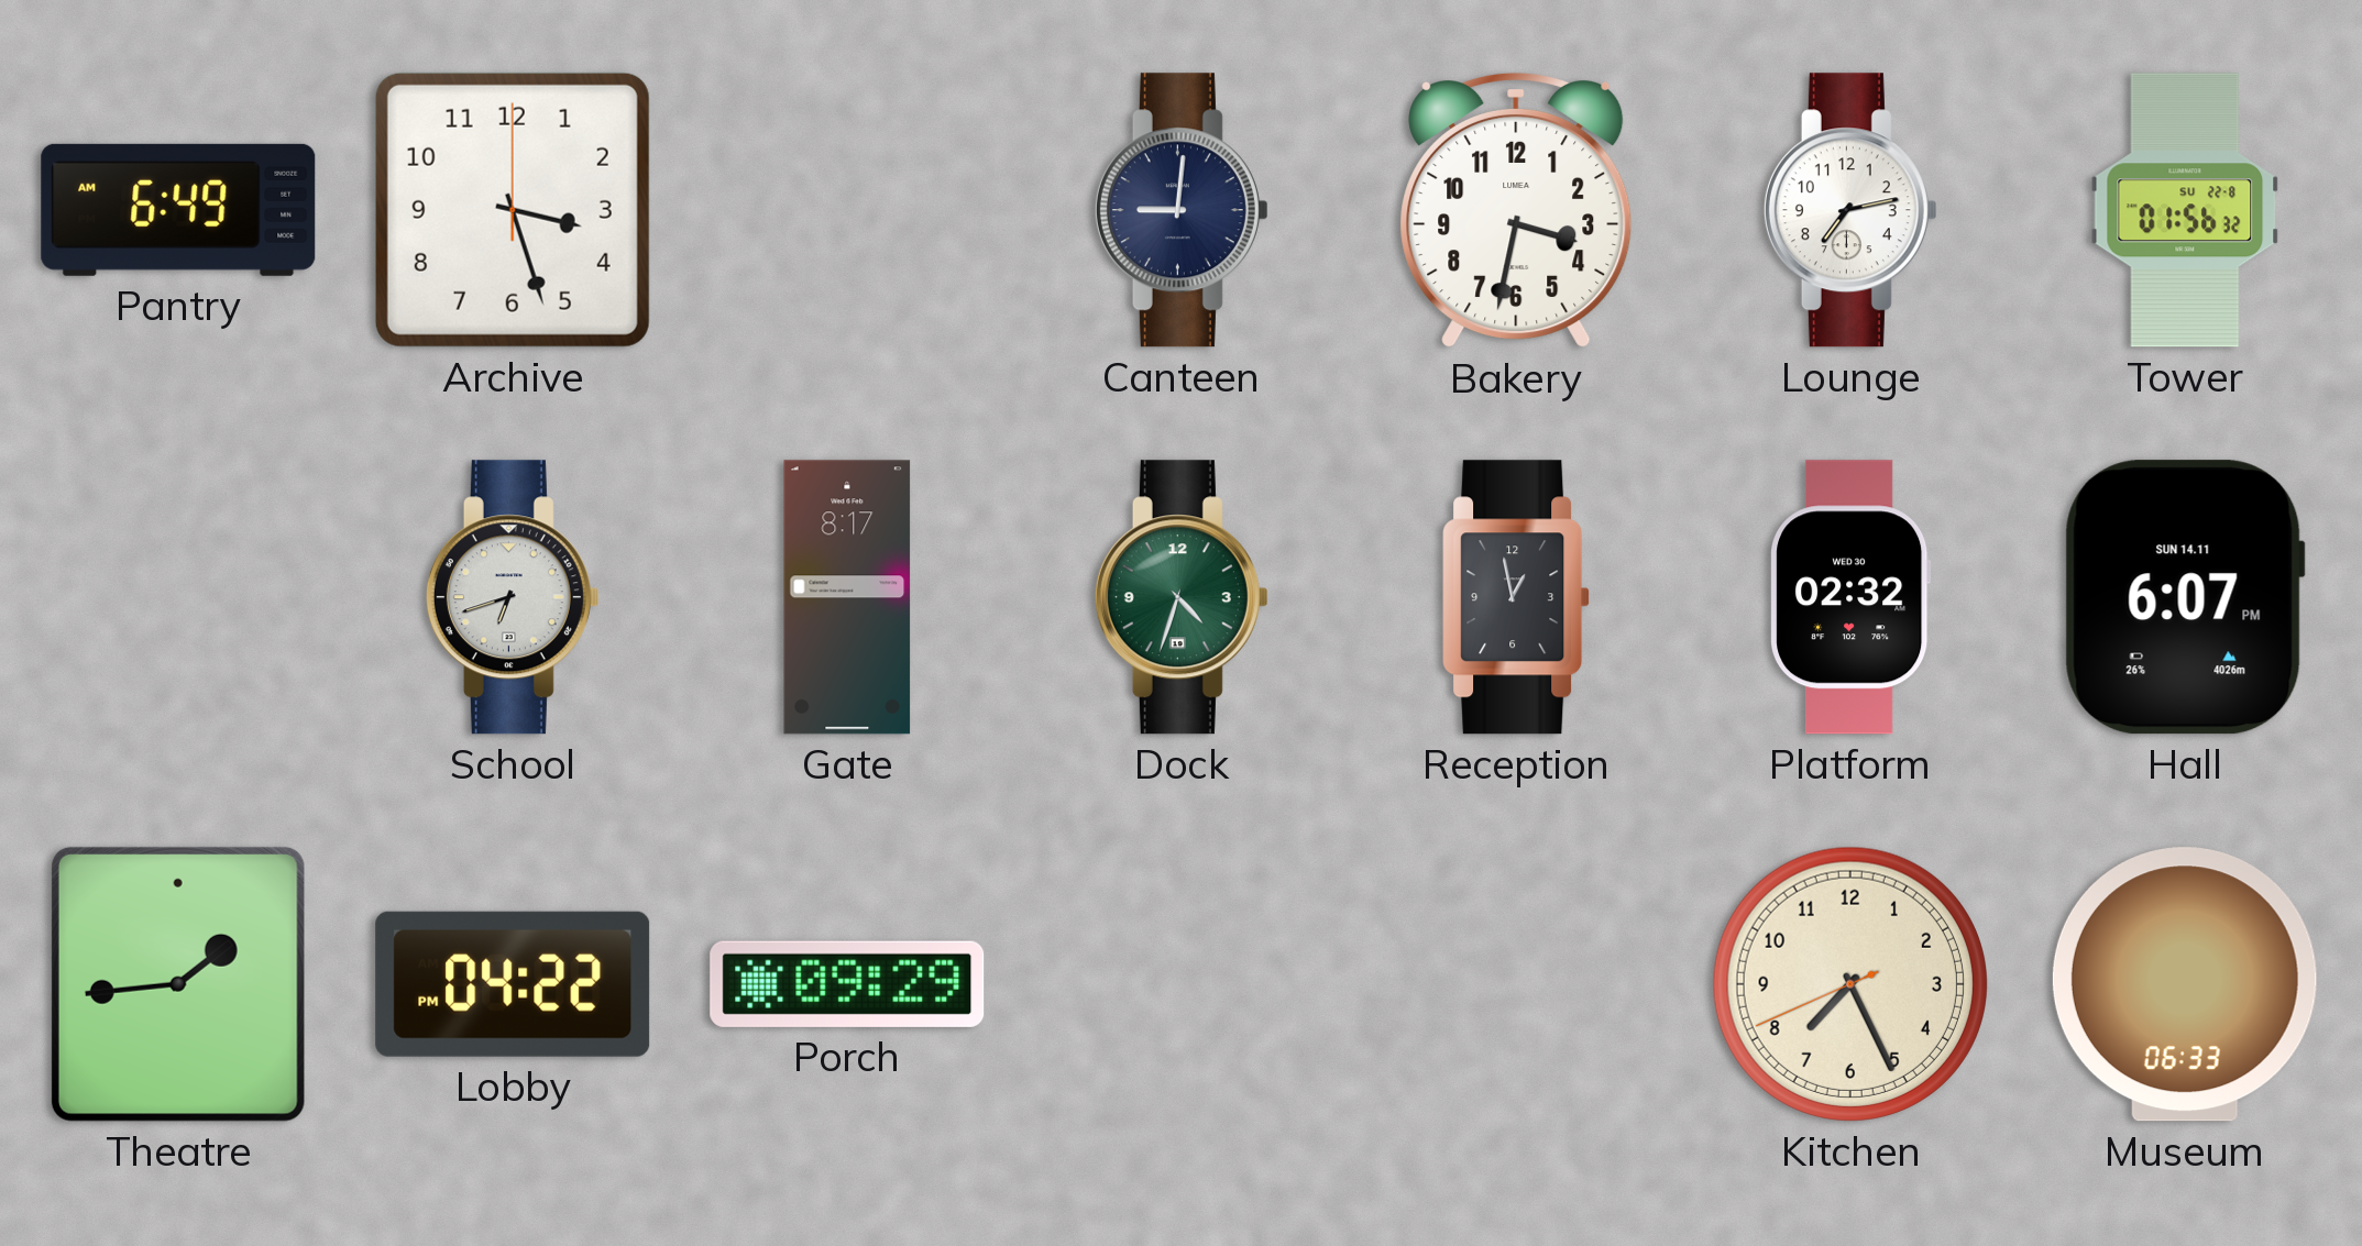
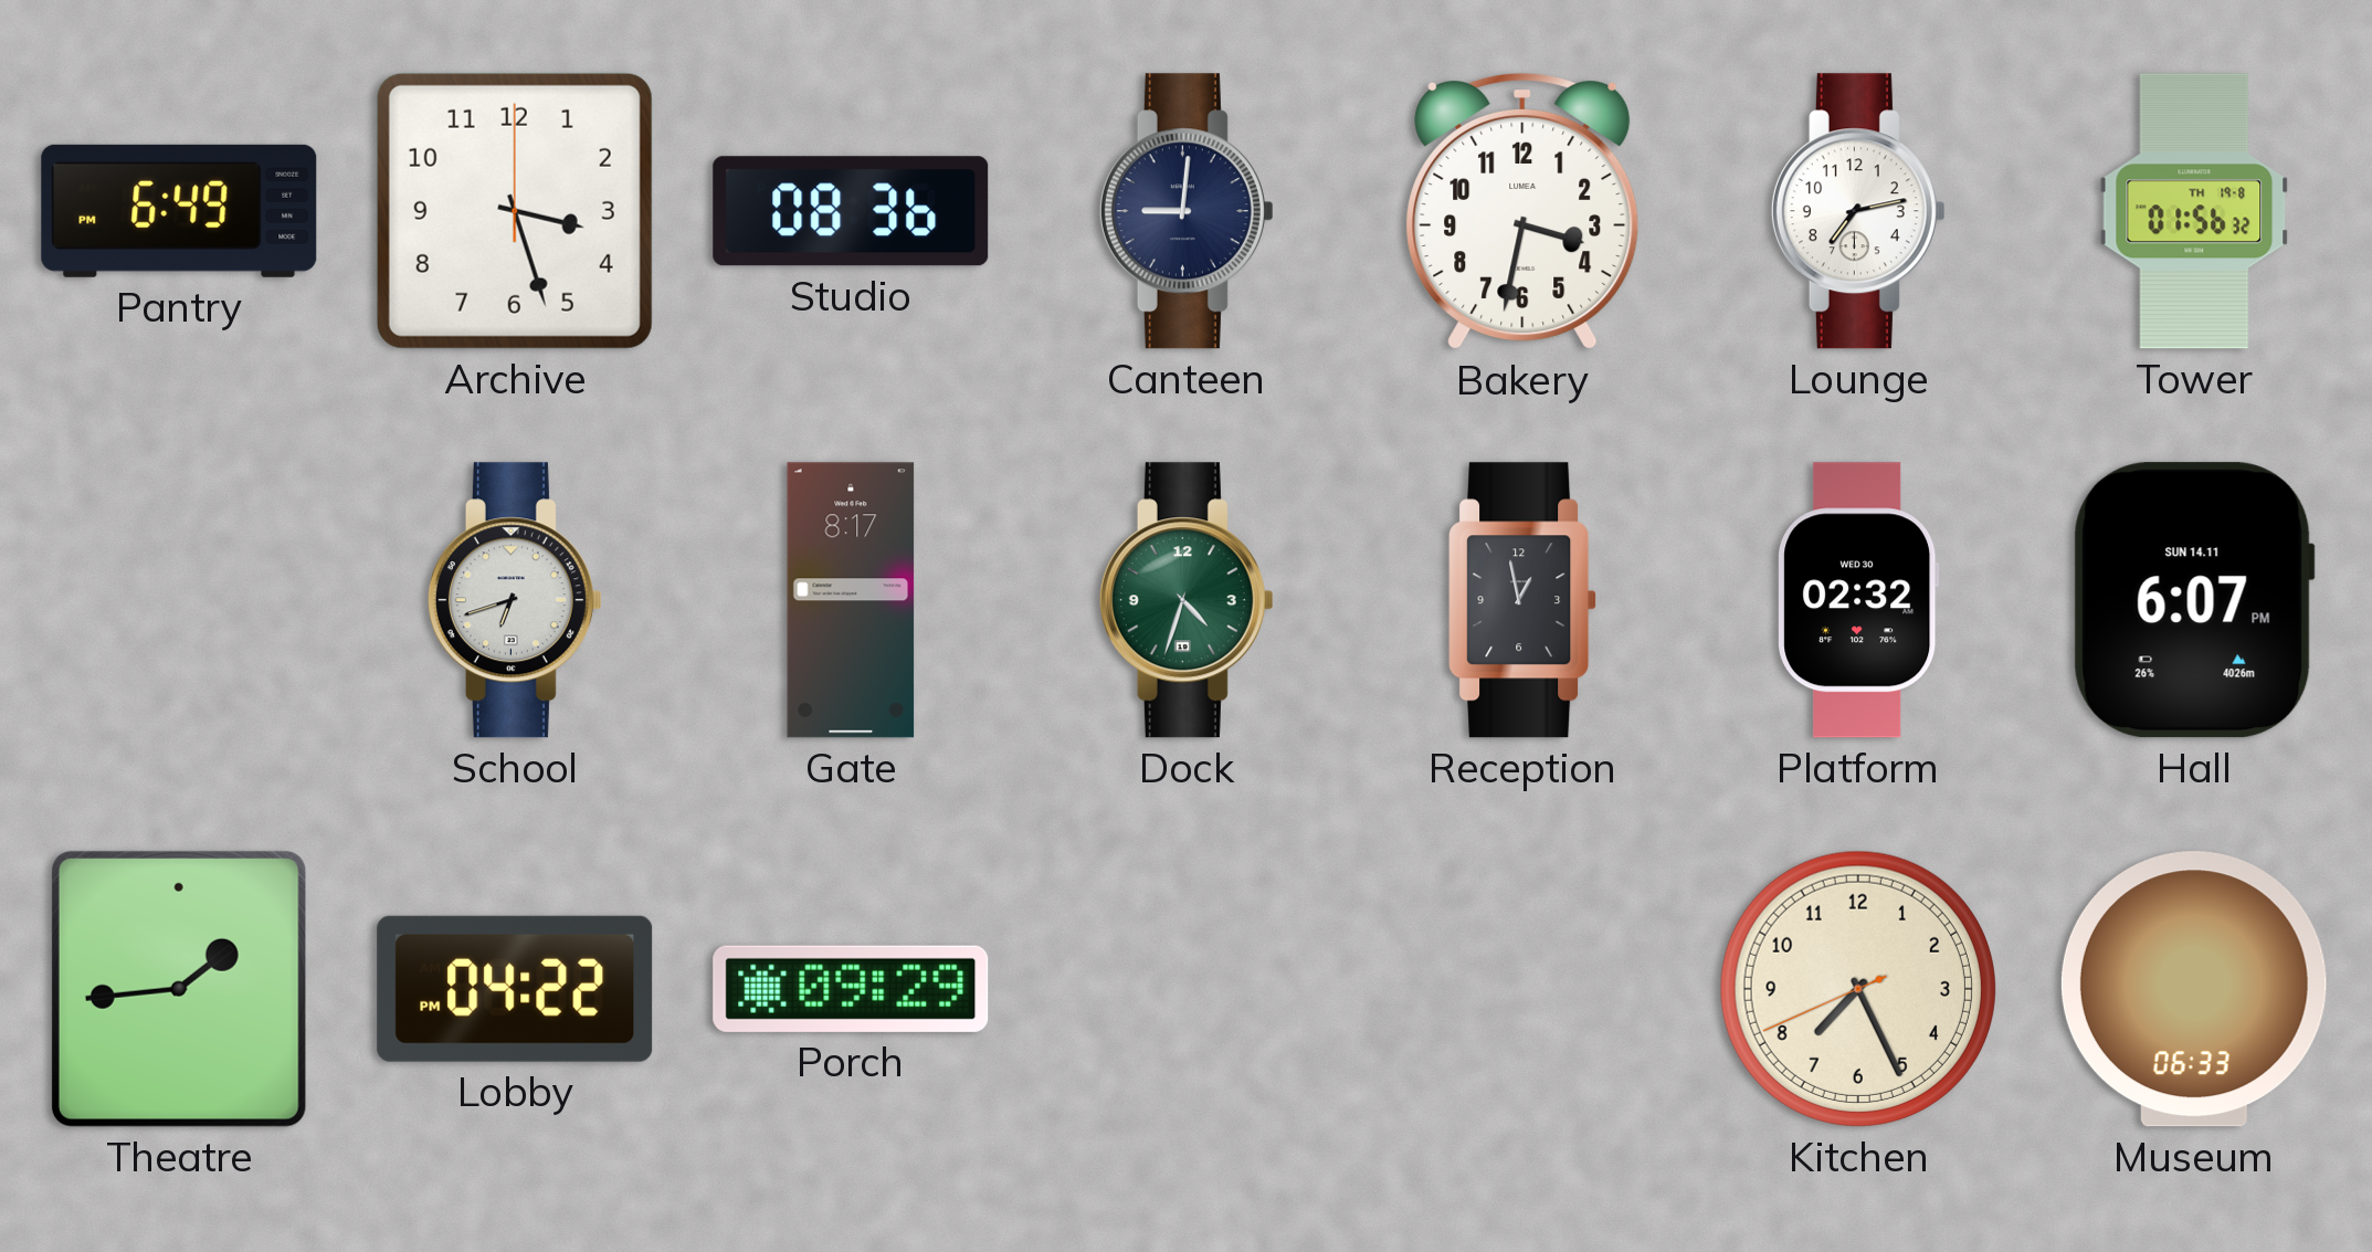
Pantry: 6:49 AM -> 6:49 PM
Studio: none -> 08:36
Tower date: SU 22-8 -> TH 19-8
